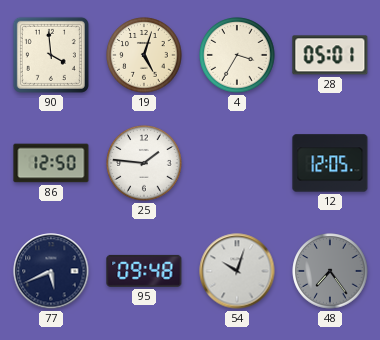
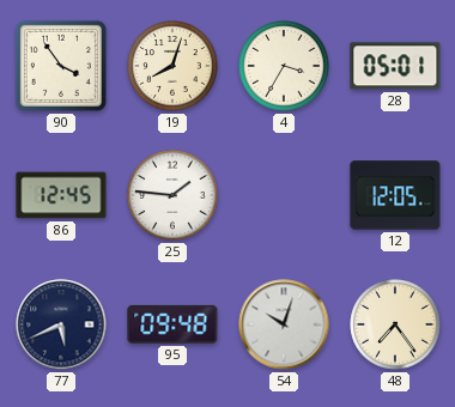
90: 3:59 -> 3:54
19: 5:03 -> 8:03
86: 12:50 -> 12:45
48 dial: grey -> cream
